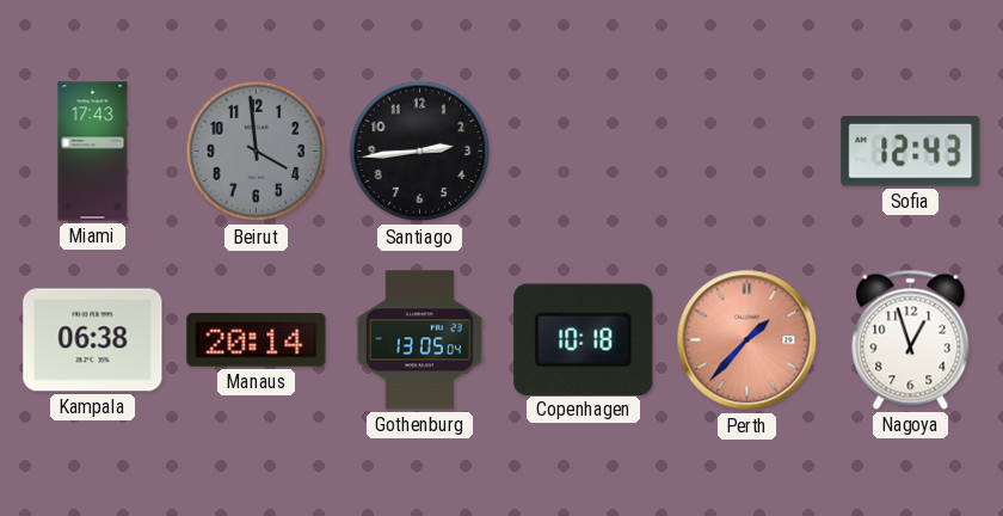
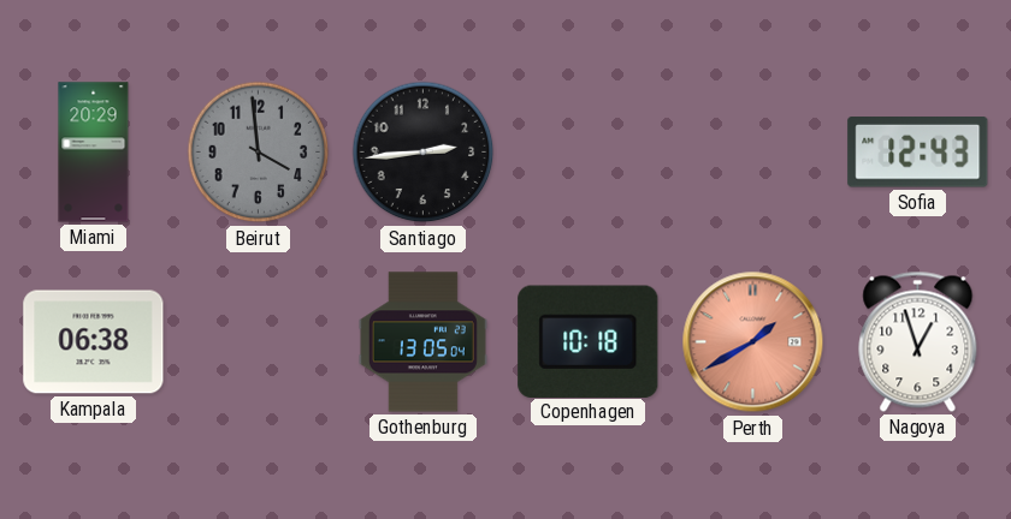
Miami: 17:43 -> 20:29
Manaus: 20:14 -> none
Perth: 1:37 -> 1:40
